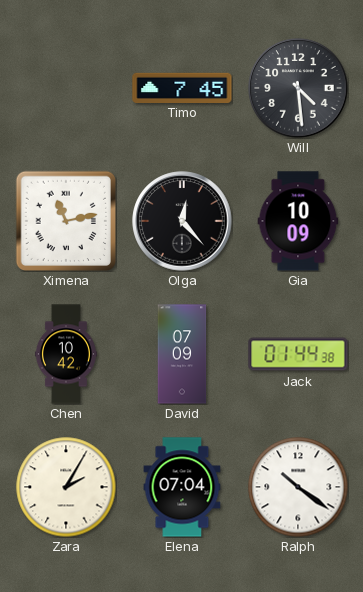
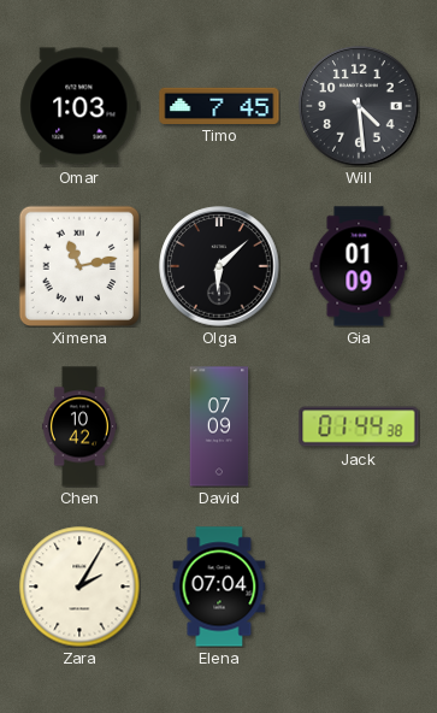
Omar: none -> 1:03
Olga: 12:23 -> 6:08
Gia: 10:09 -> 01:09
Ralph: 10:21 -> none
